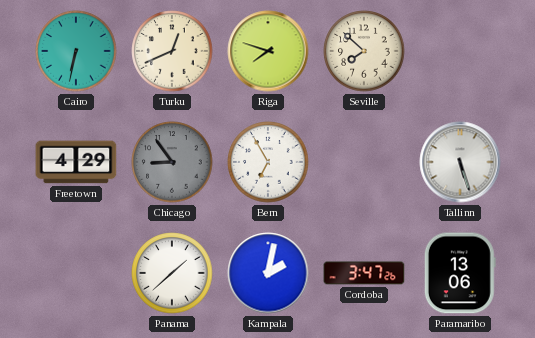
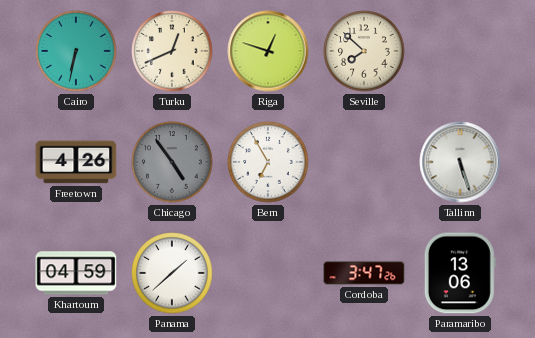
Riga: 7:48 -> 12:48
Freetown: 4:29 -> 4:26
Chicago: 8:54 -> 4:54
Khartoum: none -> 04:59
Kampala: 2:02 -> none
